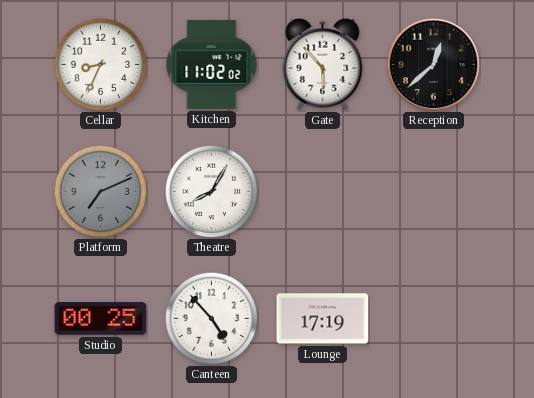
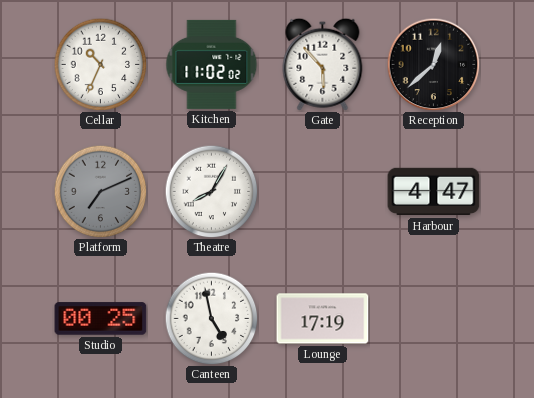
Cellar: 8:34 -> 10:34
Harbour: none -> 4:47
Canteen: 4:53 -> 4:58
